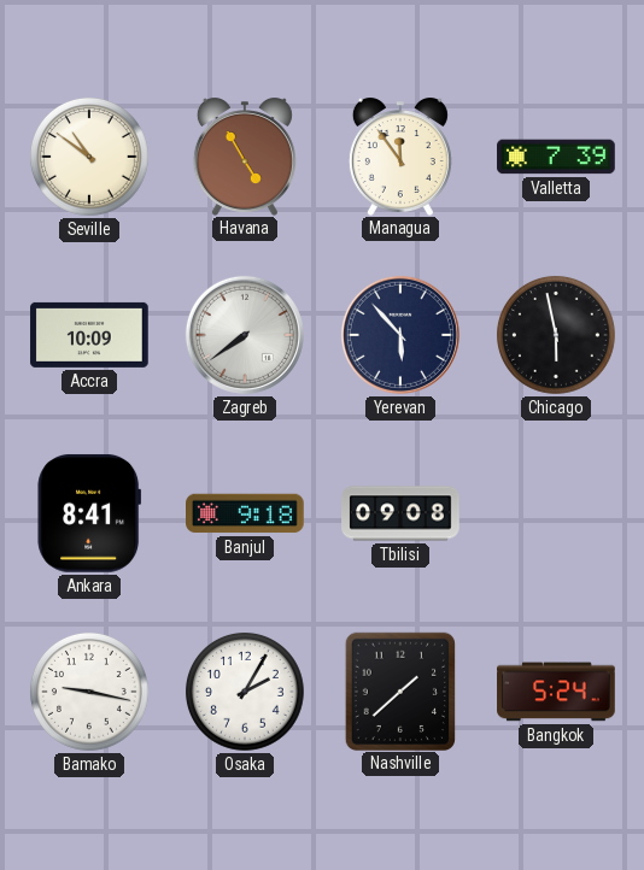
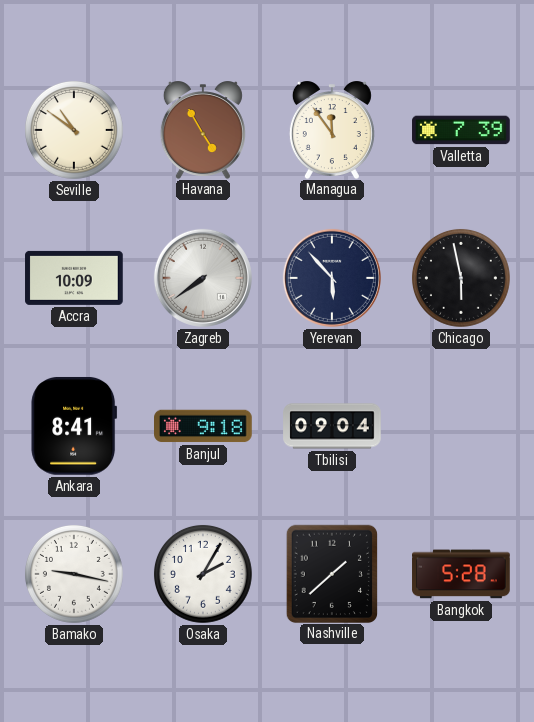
Tbilisi: 09:08 -> 09:04
Bangkok: 5:24 -> 5:28
